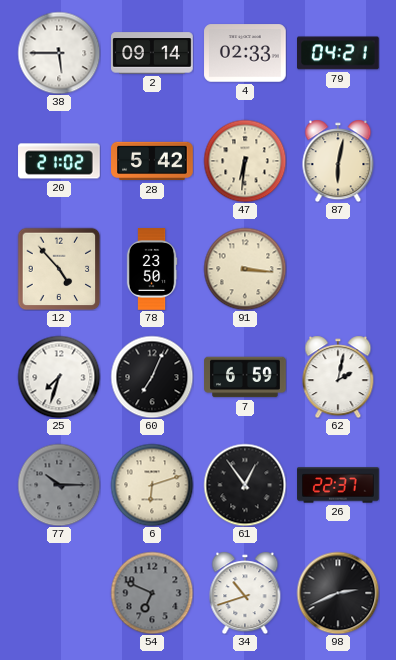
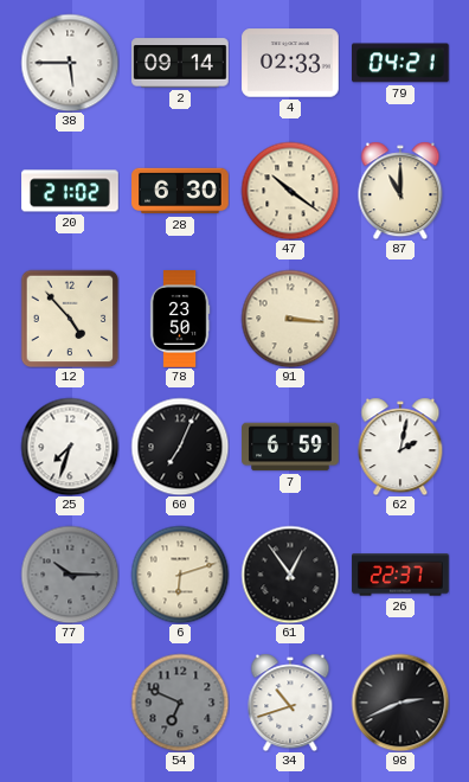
28: 5:42 -> 6:30
47: 6:31 -> 10:21
87: 6:02 -> 11:00
